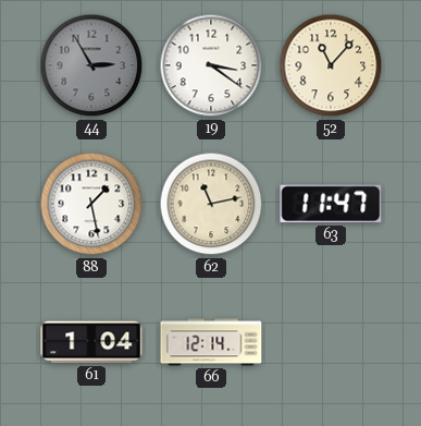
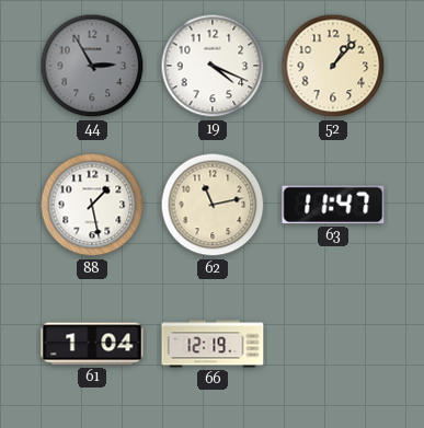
19: 3:21 -> 4:19
52: 11:07 -> 1:07
66: 12:14 -> 12:19
